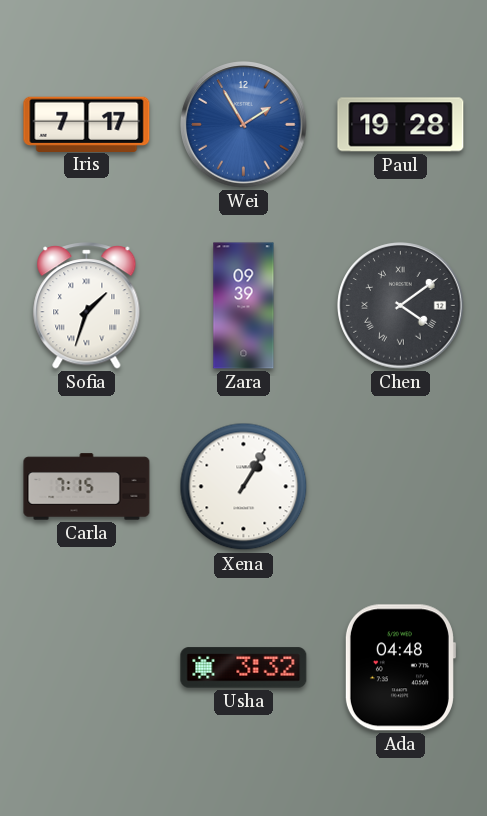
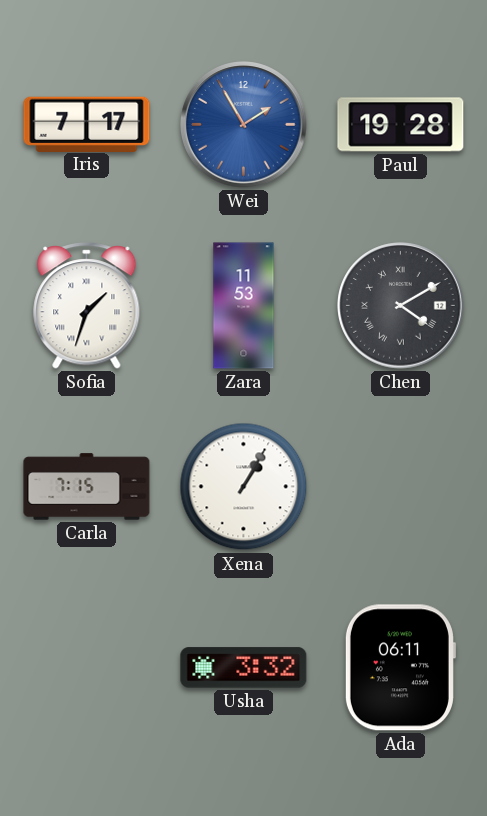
Zara: 09:39 -> 11:53
Chen: 4:09 -> 4:10
Ada: 04:48 -> 06:11
